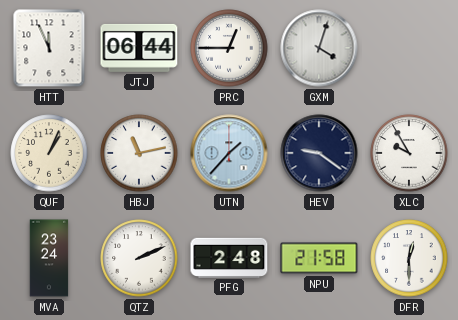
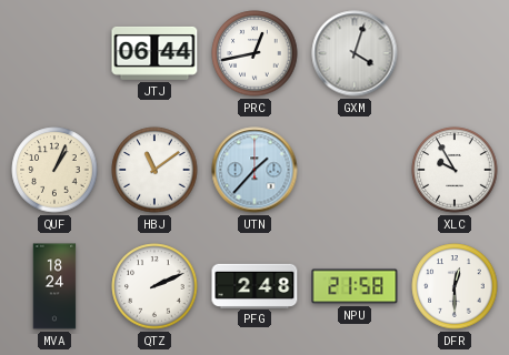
HTT: 11:56 -> none
PRC: 12:45 -> 12:43
HBJ: 11:13 -> 11:09
HEV: 9:21 -> none
MVA: 23:24 -> 18:24
